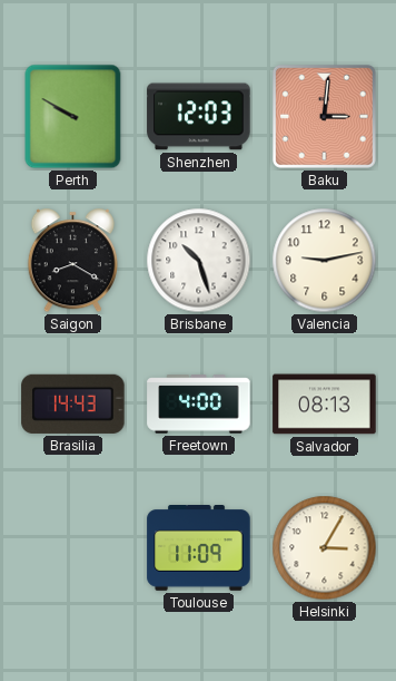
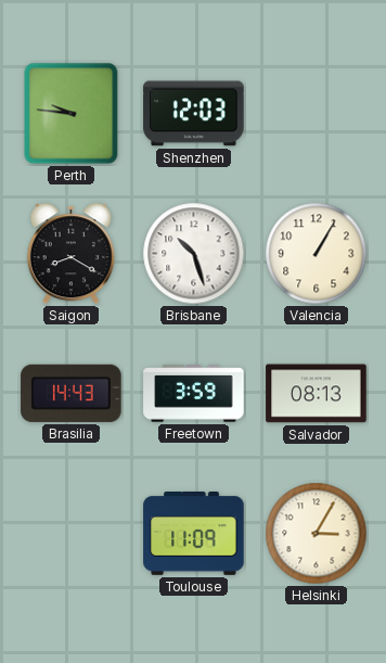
Perth: 9:50 -> 9:46
Baku: 3:01 -> none
Valencia: 9:13 -> 1:05
Freetown: 4:00 -> 3:59
